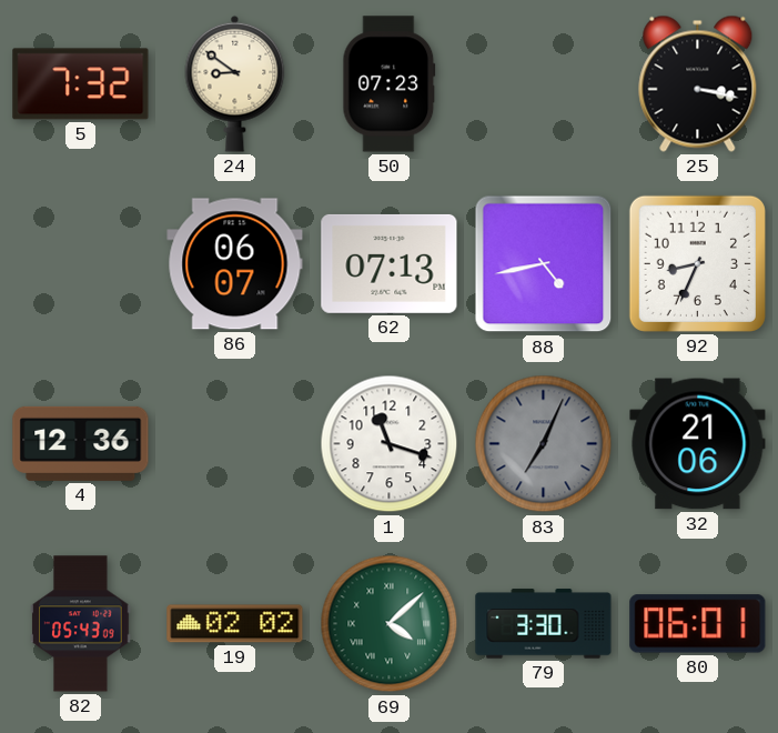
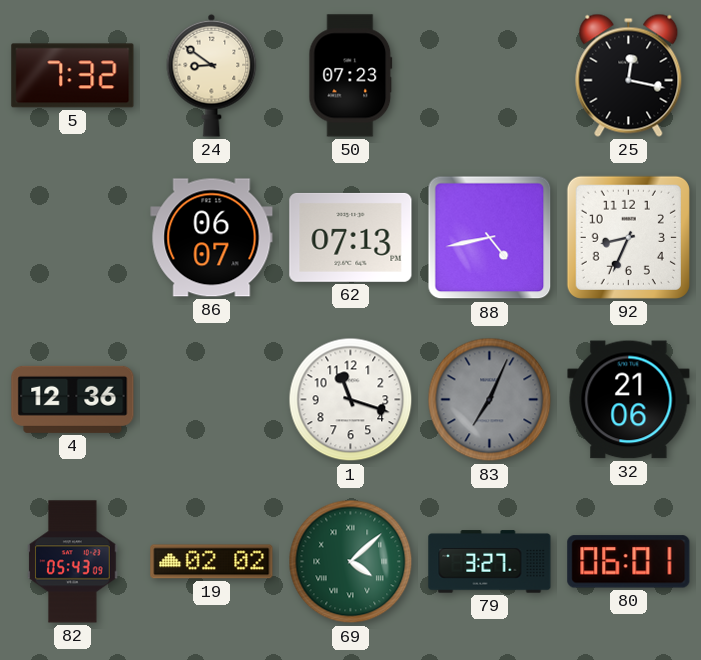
25: 3:17 -> 12:17
79: 3:30 -> 3:27
